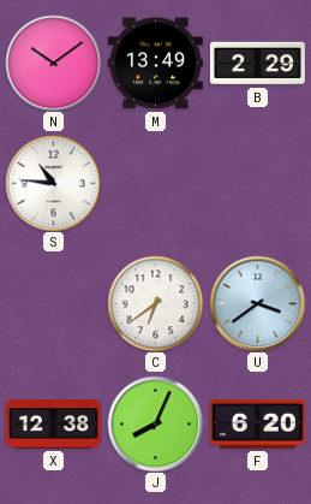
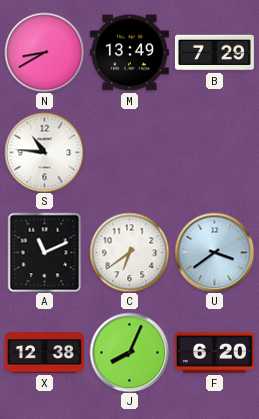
N: 10:09 -> 8:40
B: 2:29 -> 7:29
A: none -> 11:11
